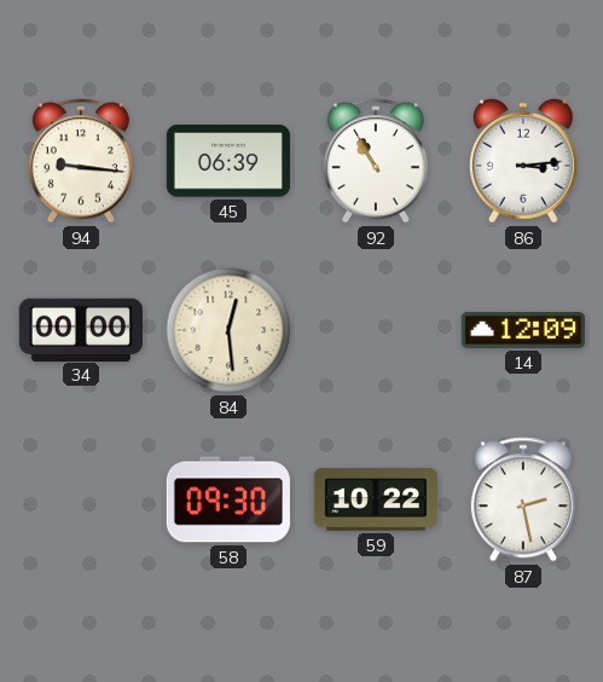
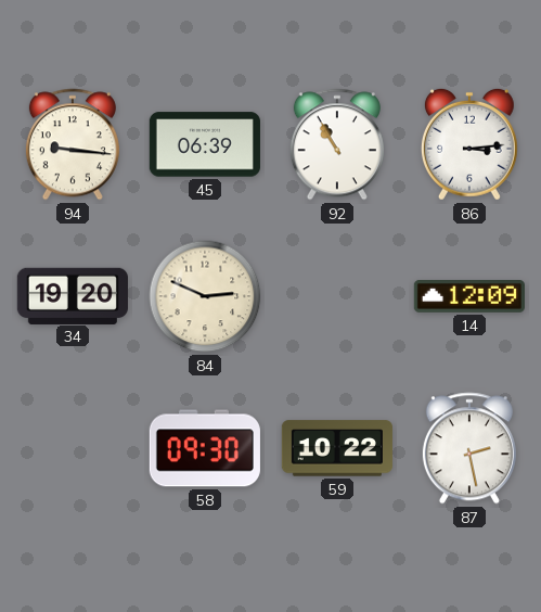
34: 00:00 -> 19:20
84: 12:29 -> 2:49
